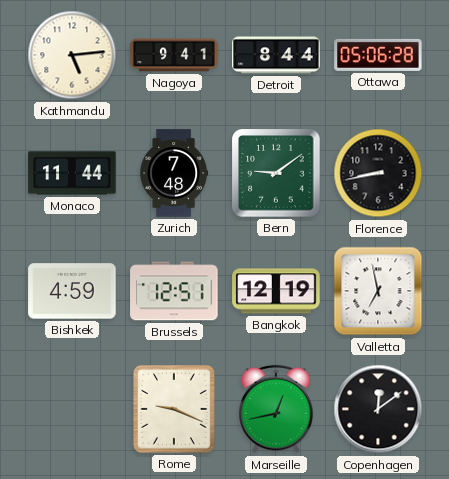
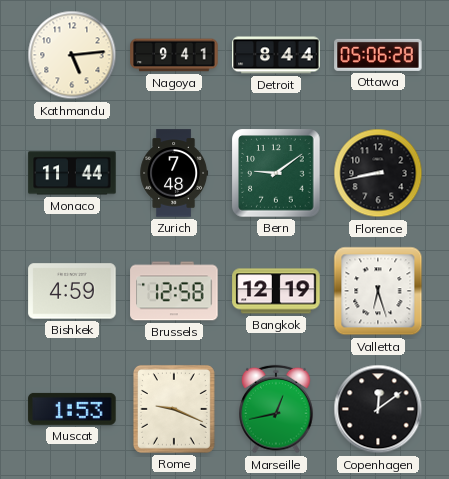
Brussels: 12:51 -> 12:58
Valletta: 6:58 -> 6:27
Muscat: none -> 1:53
